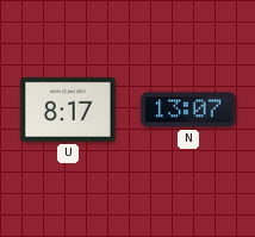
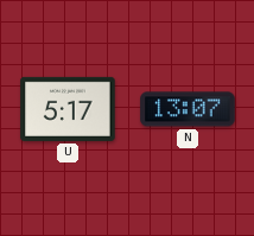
U: 8:17 -> 5:17
